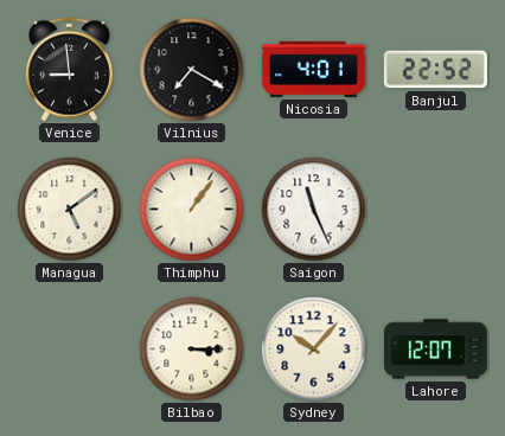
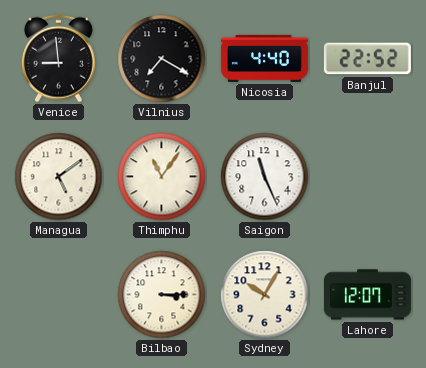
Nicosia: 4:01 -> 4:40
Thimphu: 1:06 -> 11:06
Sydney: 10:07 -> 10:05
